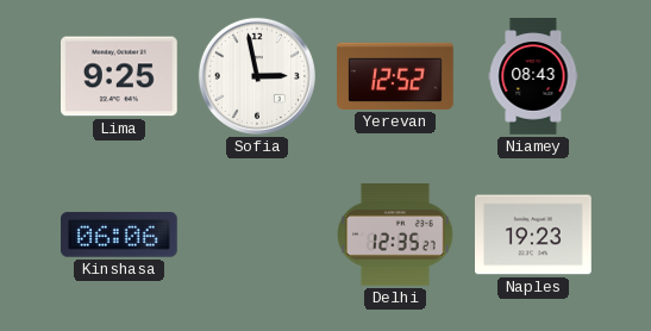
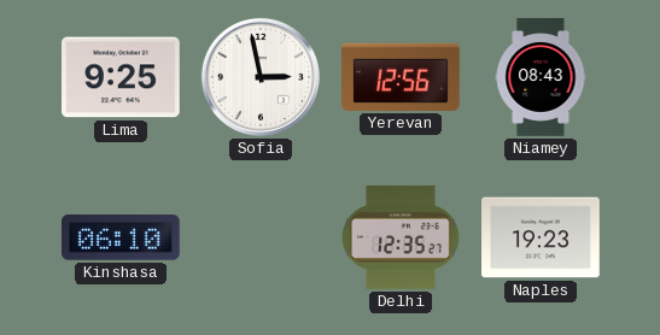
Yerevan: 12:52 -> 12:56
Kinshasa: 06:06 -> 06:10
